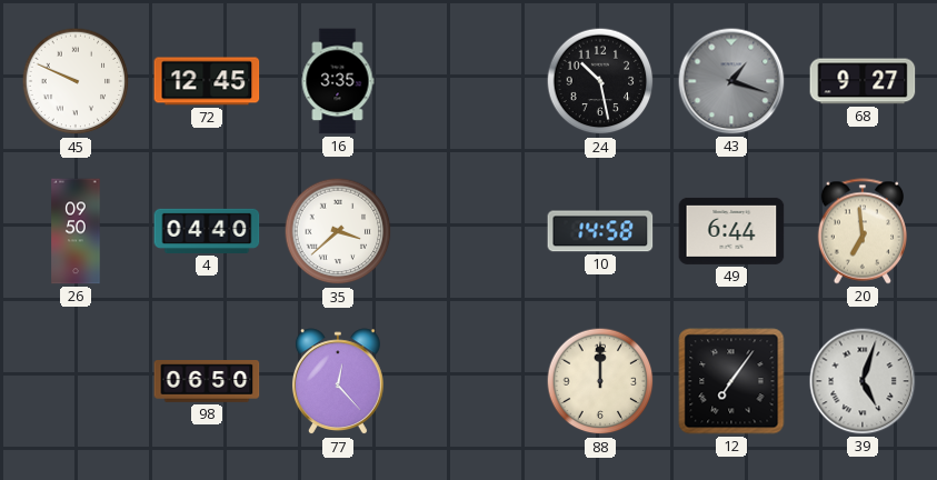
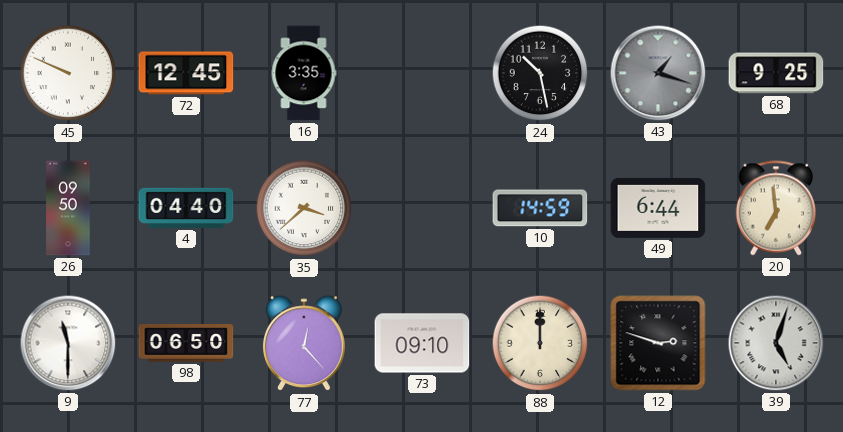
68: 9:27 -> 9:25
10: 14:58 -> 14:59
9: none -> 11:30
73: none -> 09:10
12: 7:06 -> 2:48
